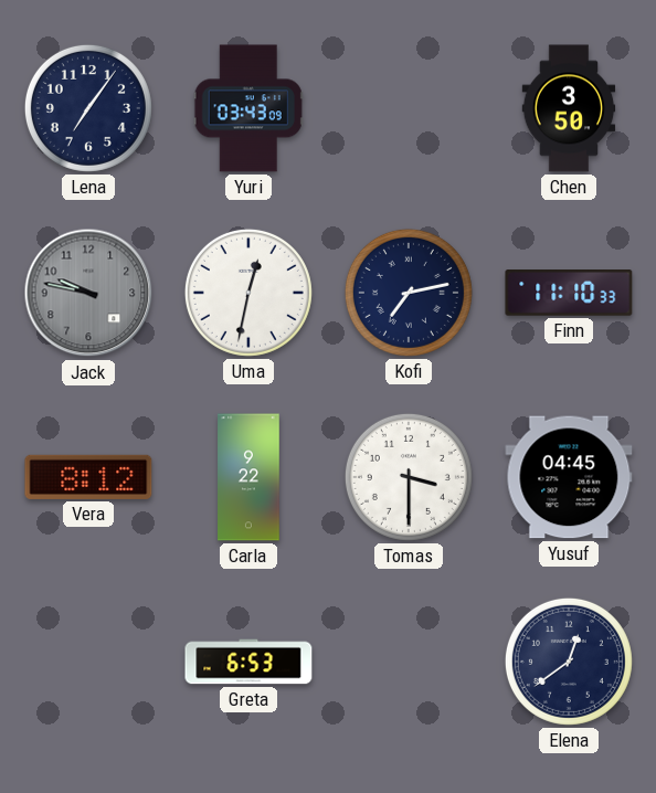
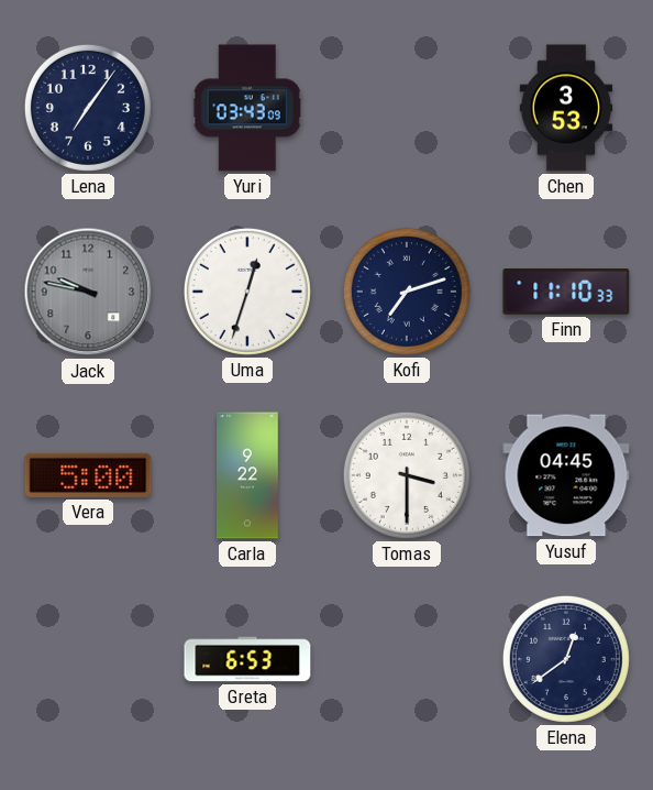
Chen: 3:50 -> 3:53
Uma: 12:32 -> 12:33
Kofi: 7:13 -> 7:12
Vera: 8:12 -> 5:00
